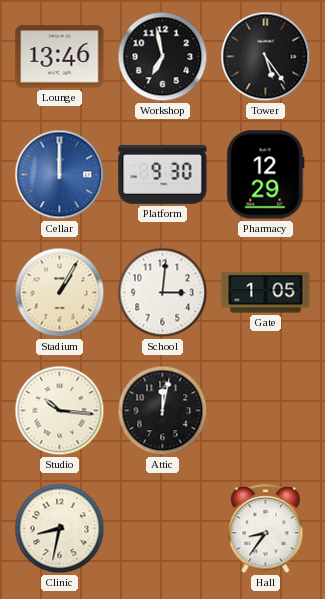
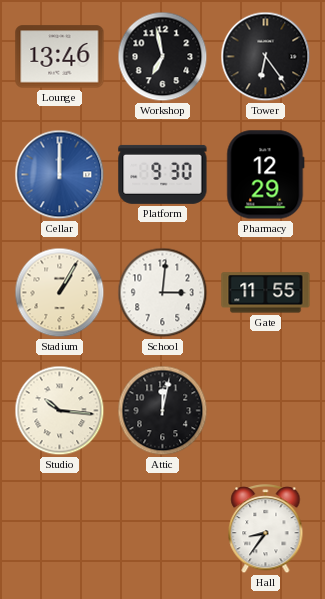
Tower: 5:24 -> 6:24
Gate: 1:05 -> 11:55
Clinic: 8:32 -> none
